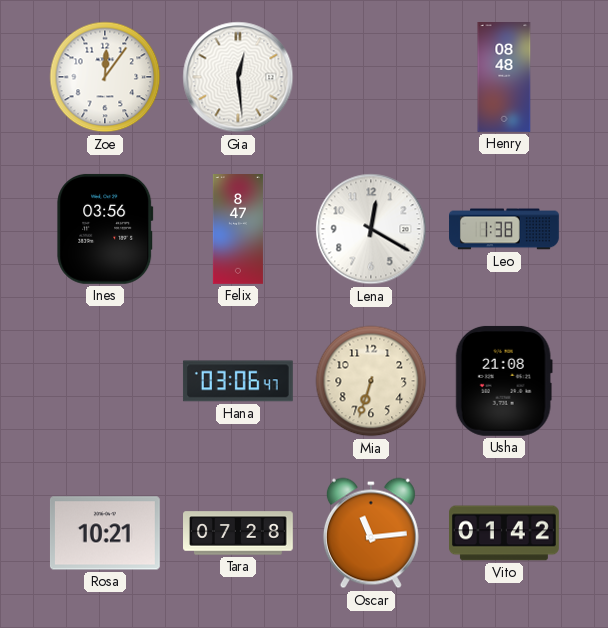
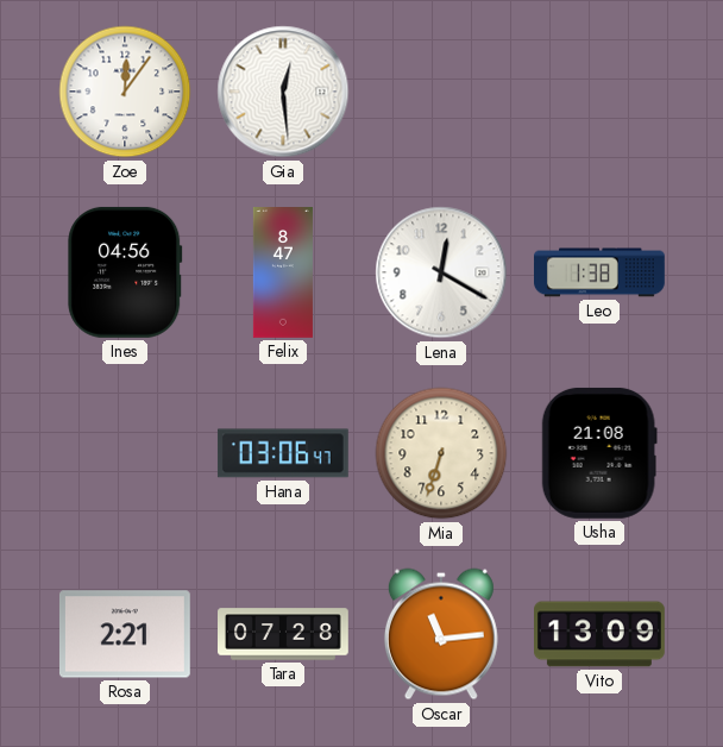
Henry: 08:48 -> none
Ines: 03:56 -> 04:56
Rosa: 10:21 -> 2:21
Vito: 01:42 -> 13:09
